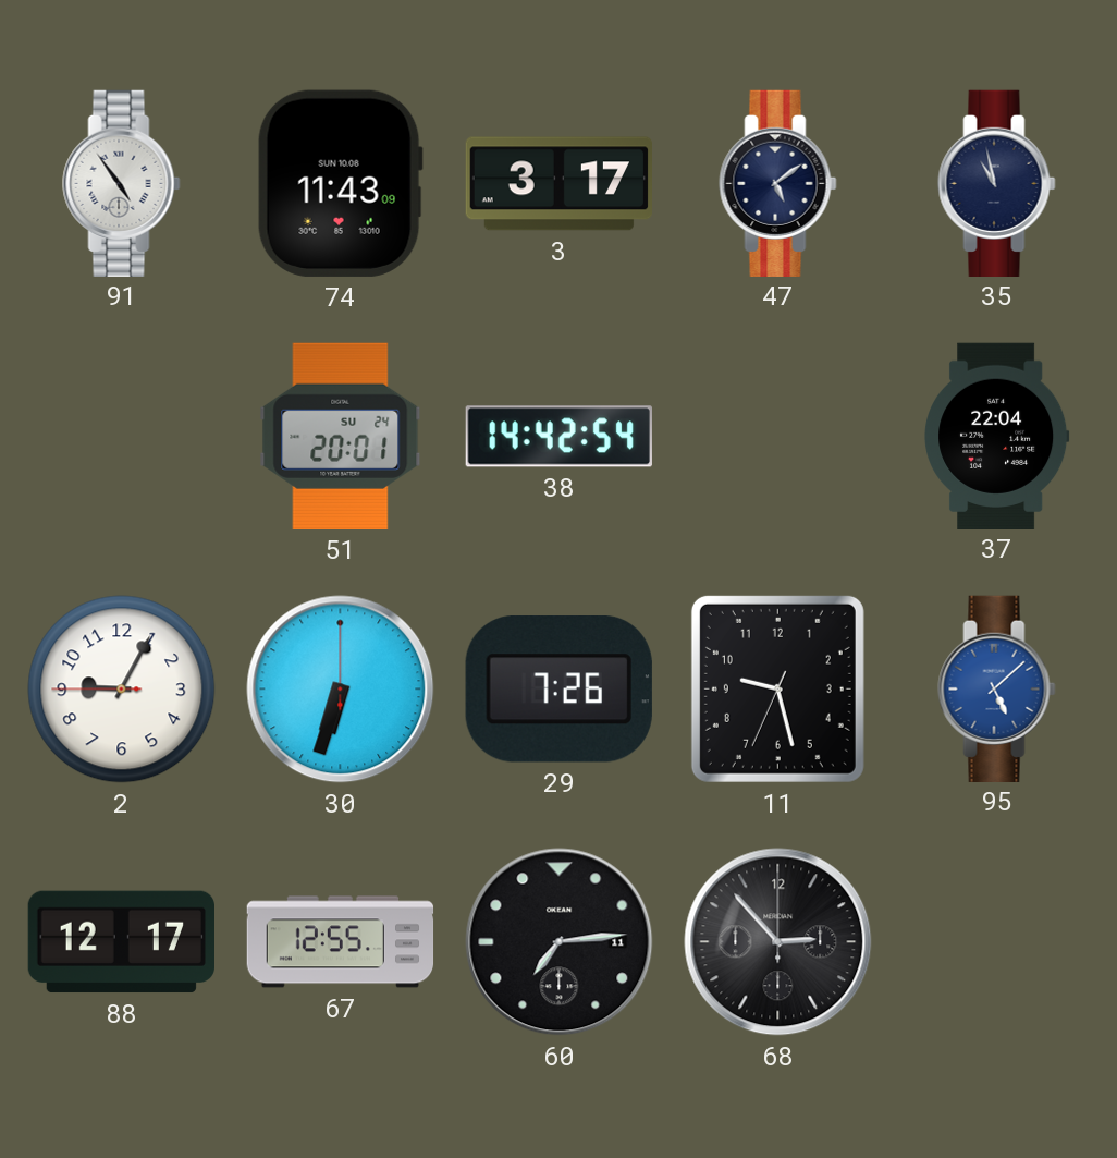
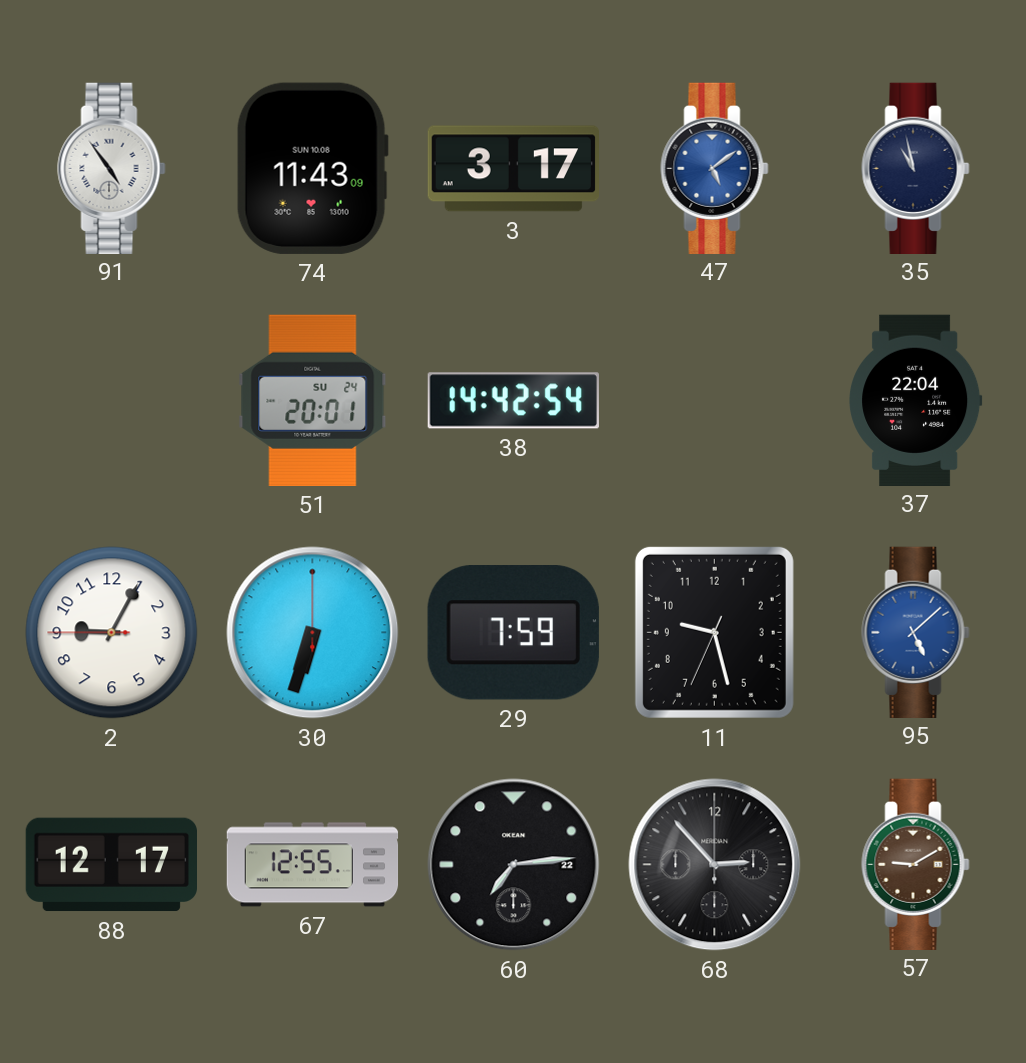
47 dial: navy -> blue
29: 7:26 -> 7:59
60 date: 11 -> 22
57: none -> 9:10
